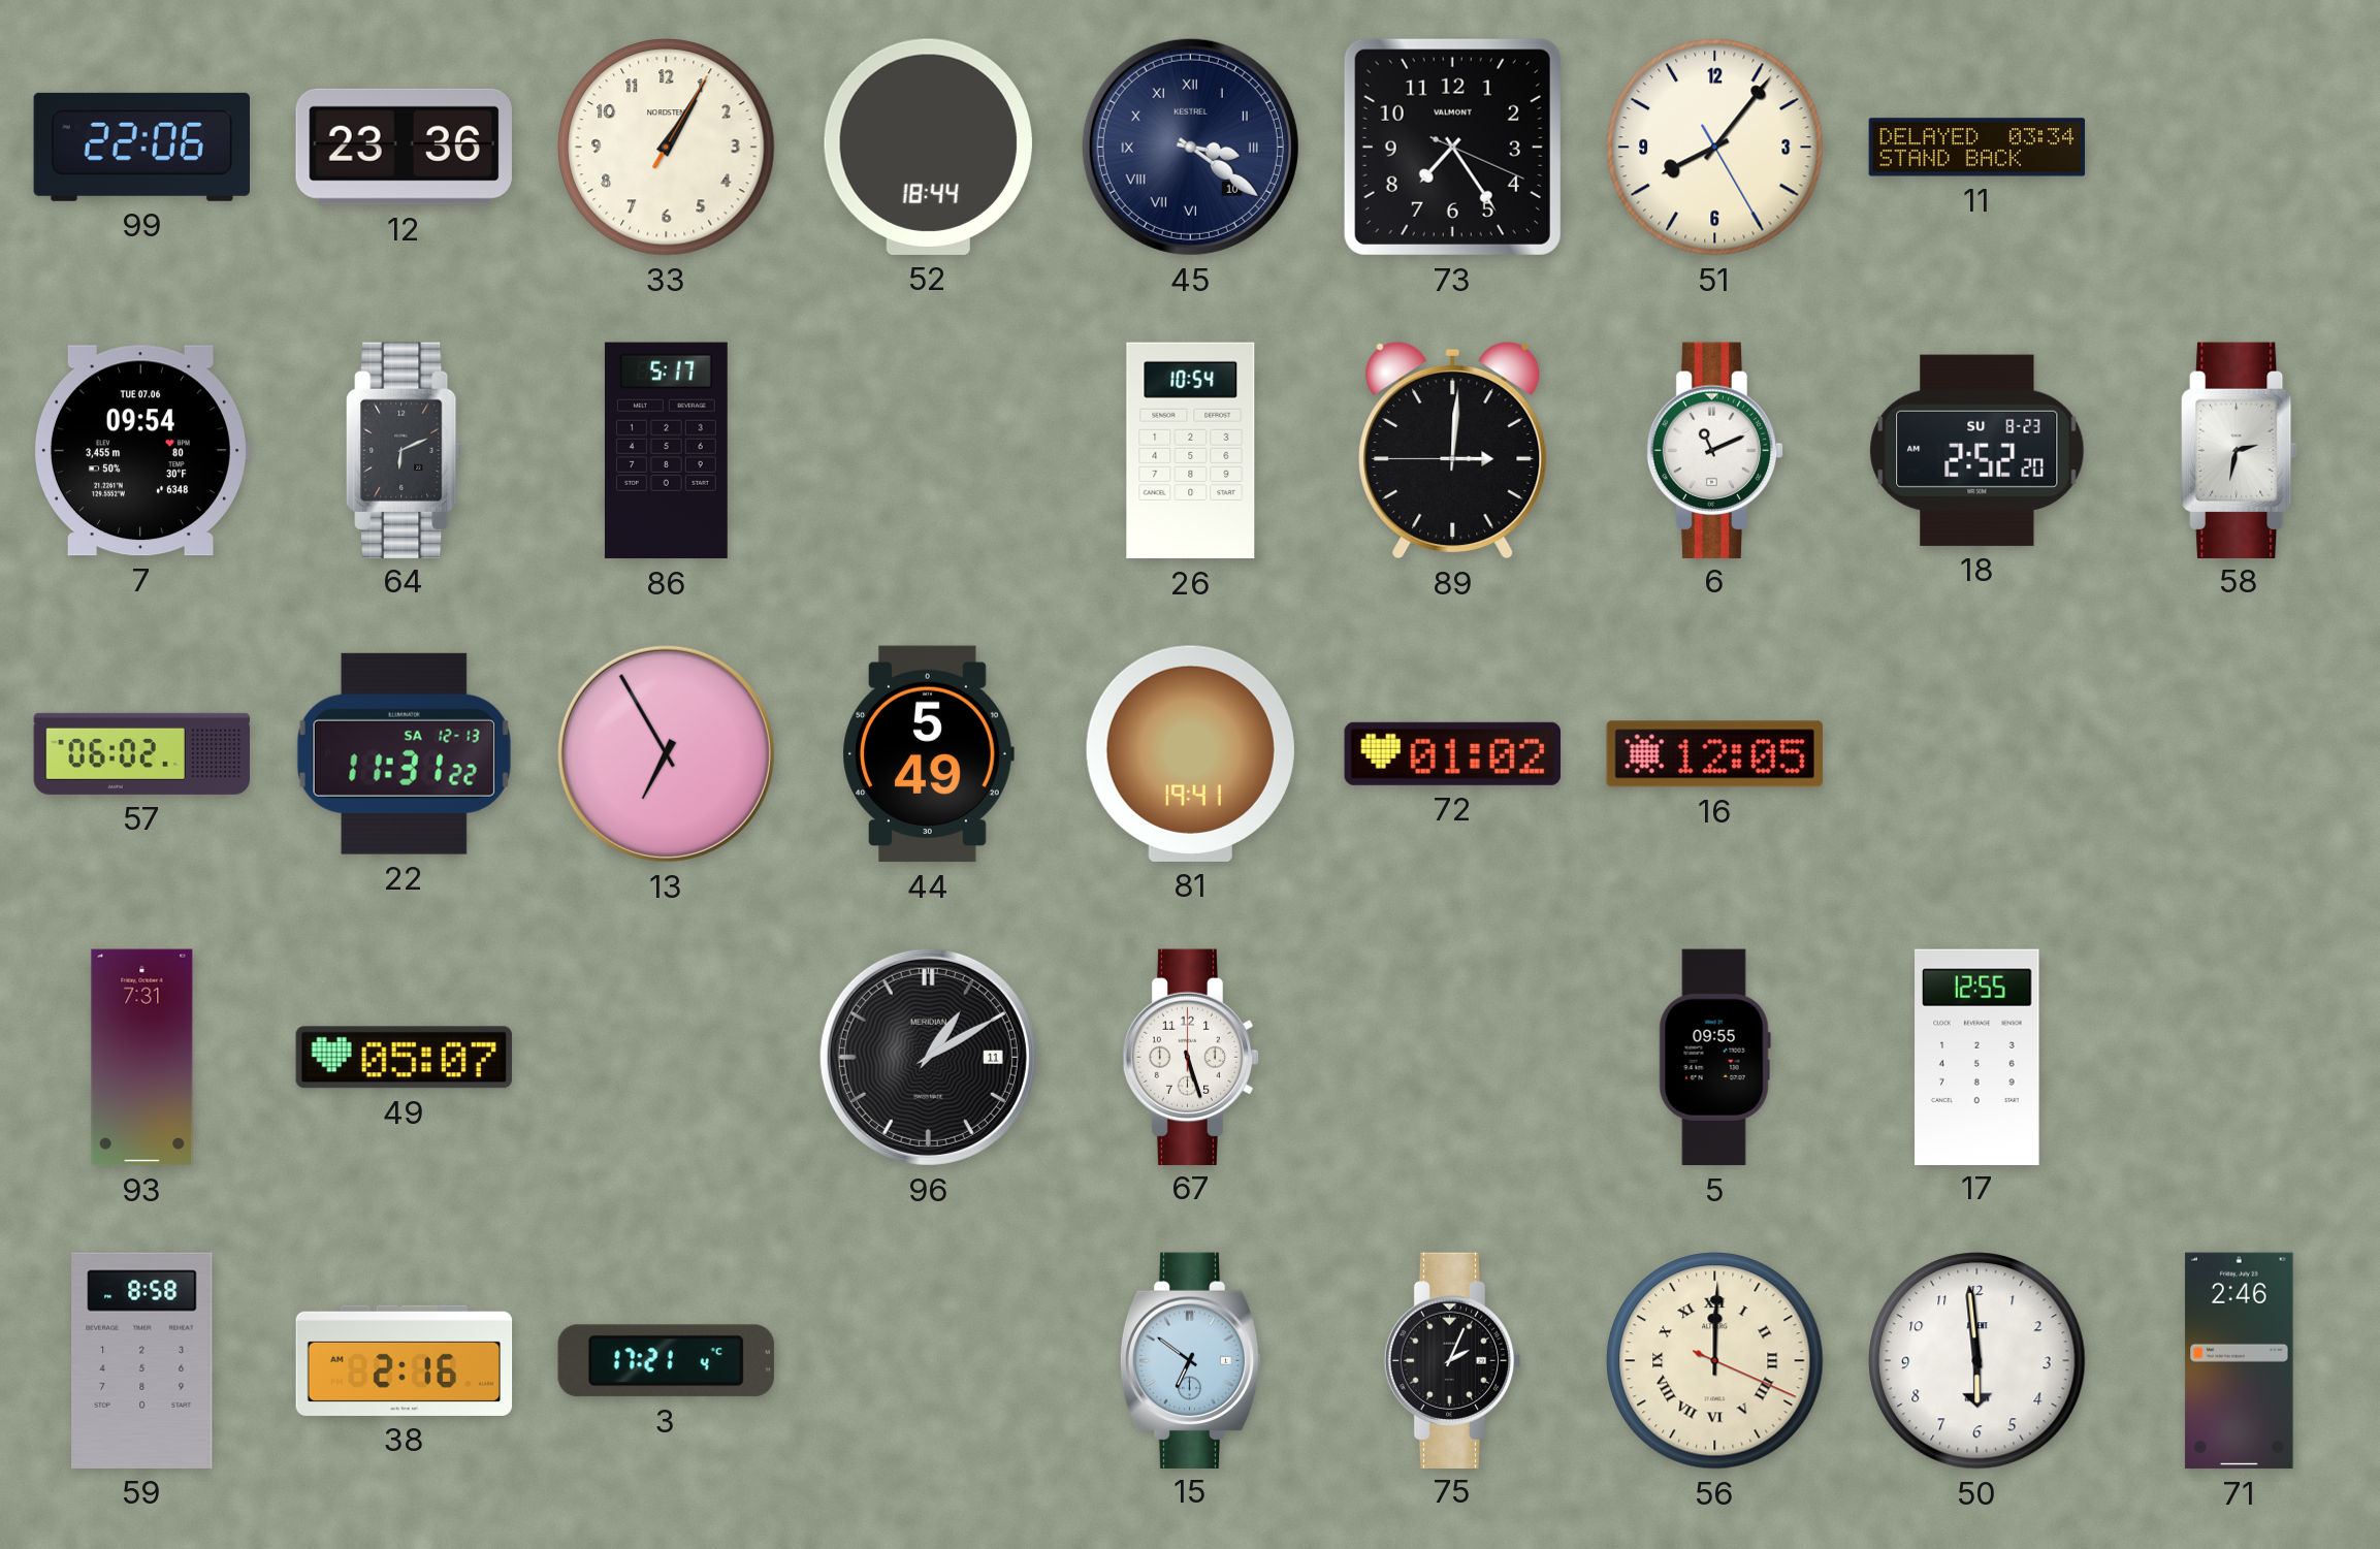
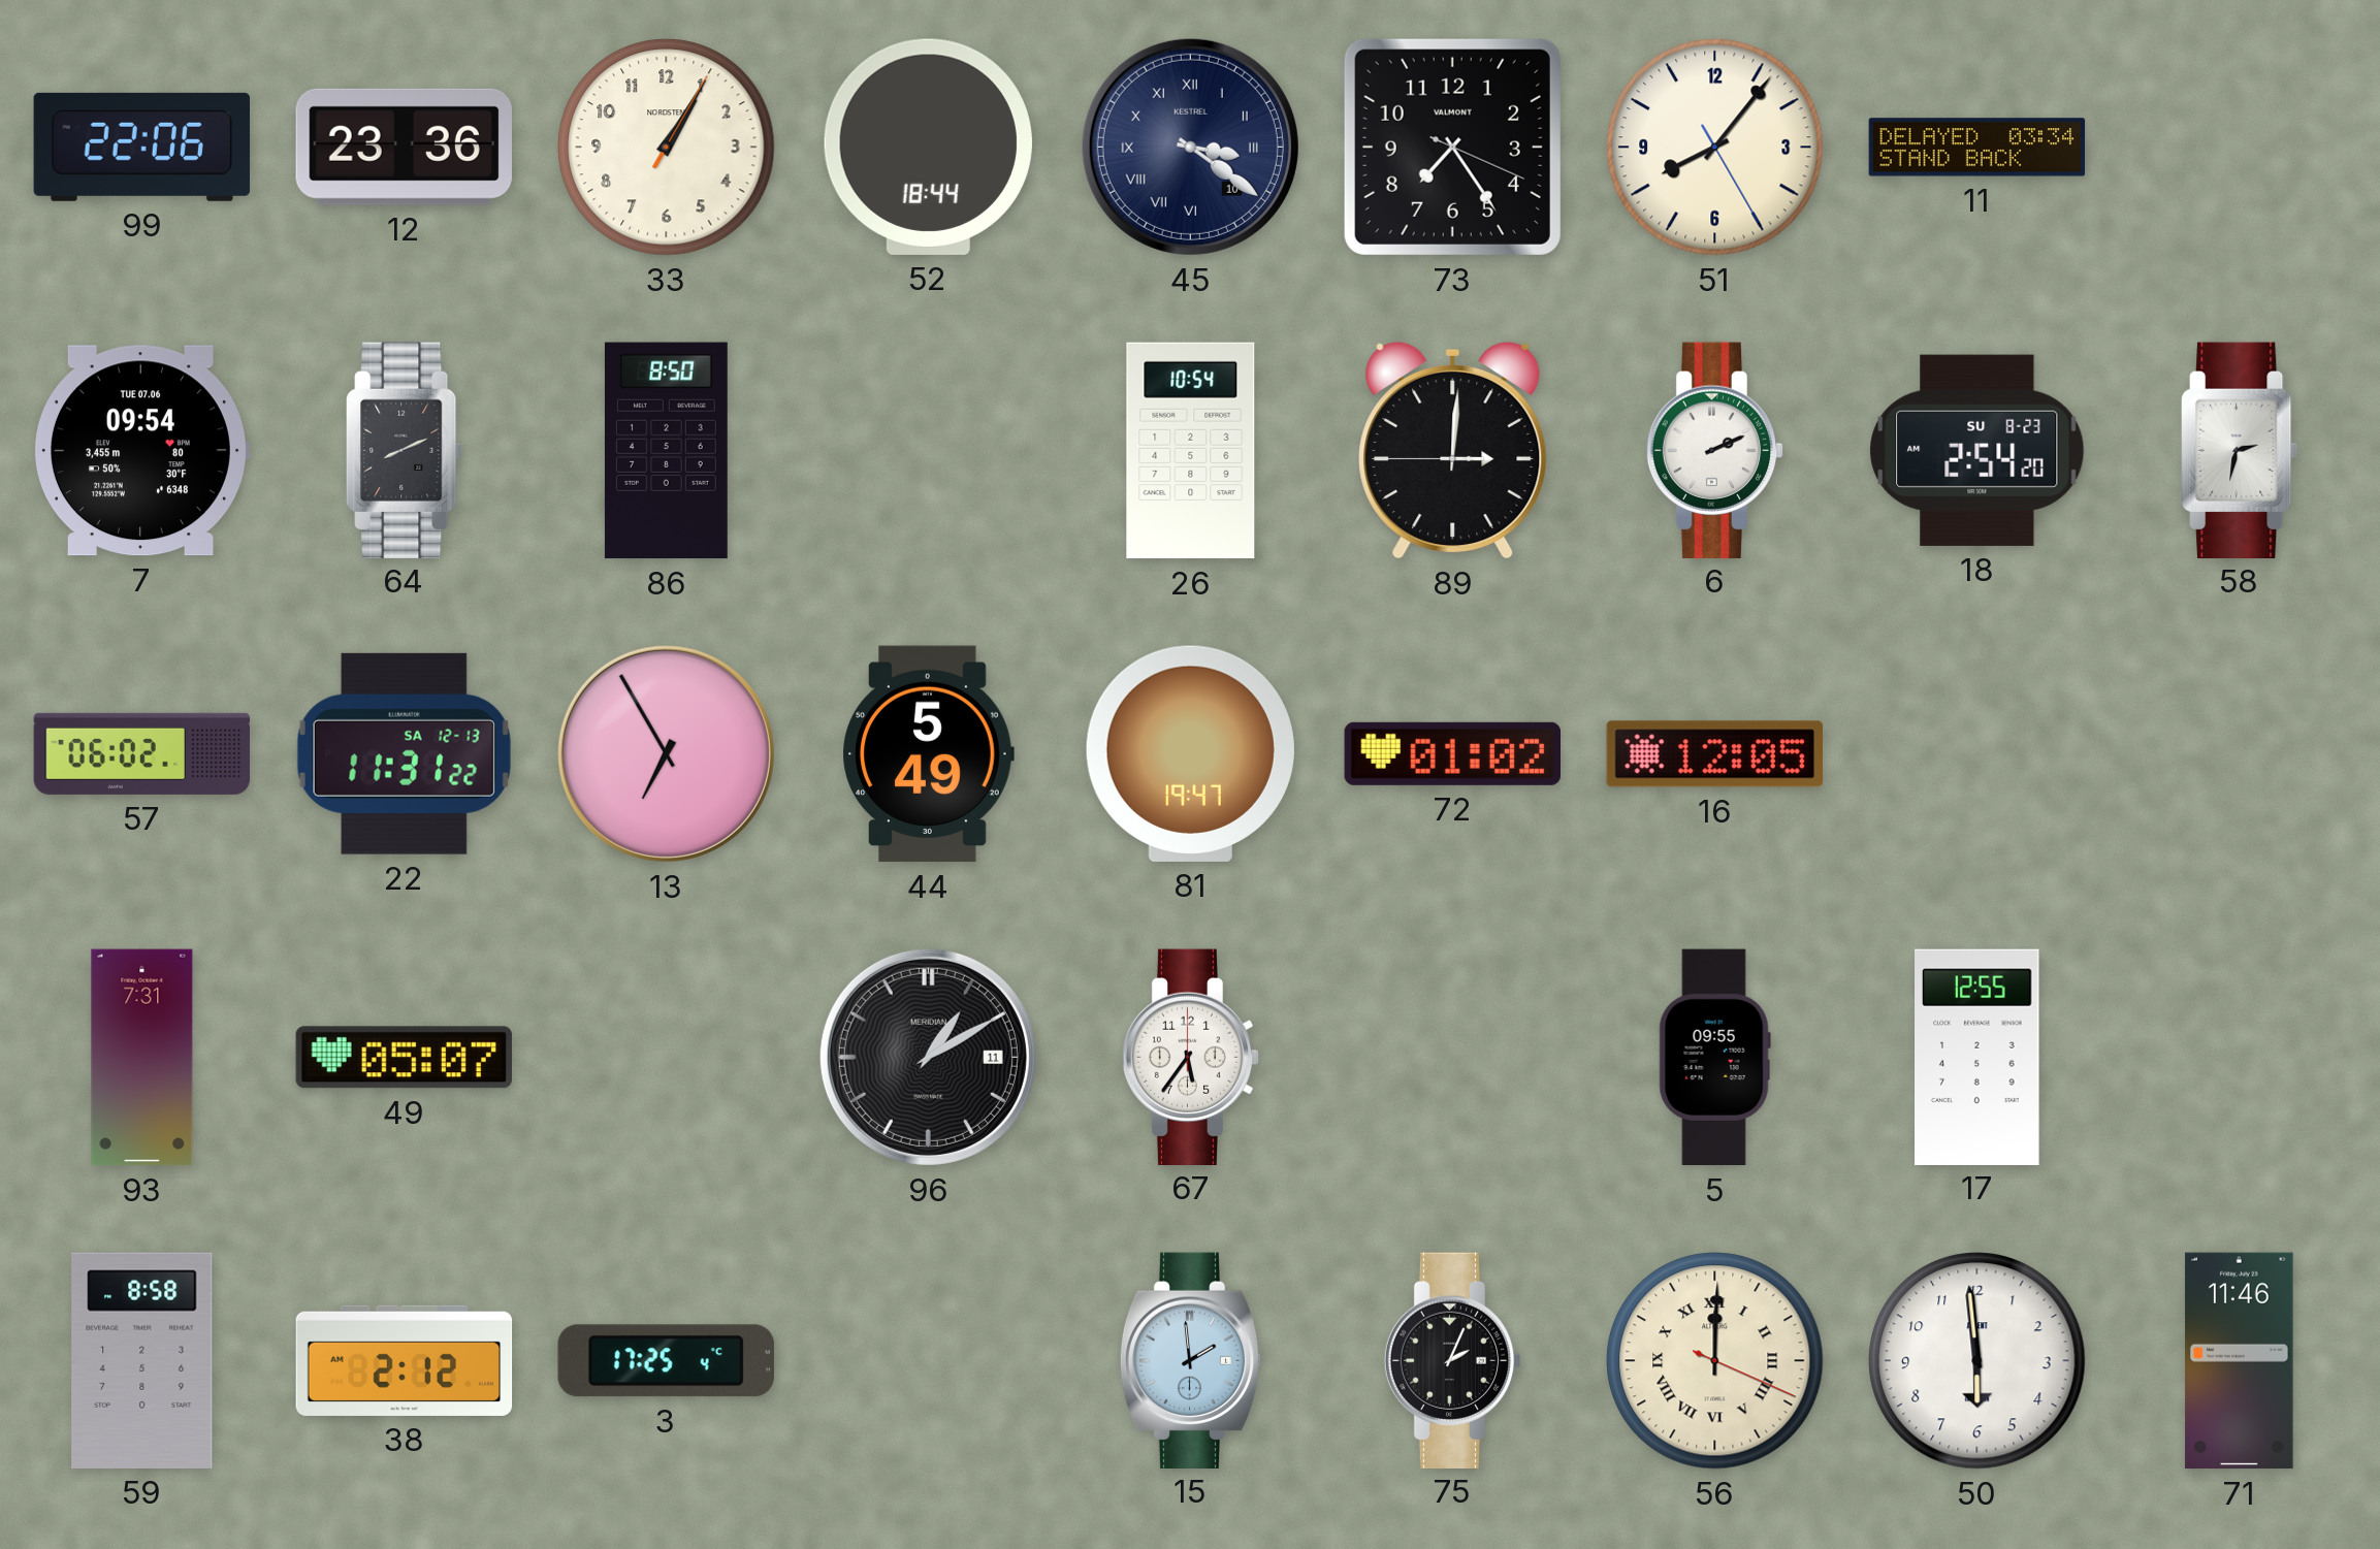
64: 6:11 -> 8:11
86: 5:17 -> 8:50
6: 11:11 -> 2:11
18: 2:52 -> 2:54
81: 19:41 -> 19:47
67: 5:27 -> 5:36
38: 2:16 -> 2:12
3: 17:21 -> 17:25
15: 6:51 -> 1:59
71: 2:46 -> 11:46
